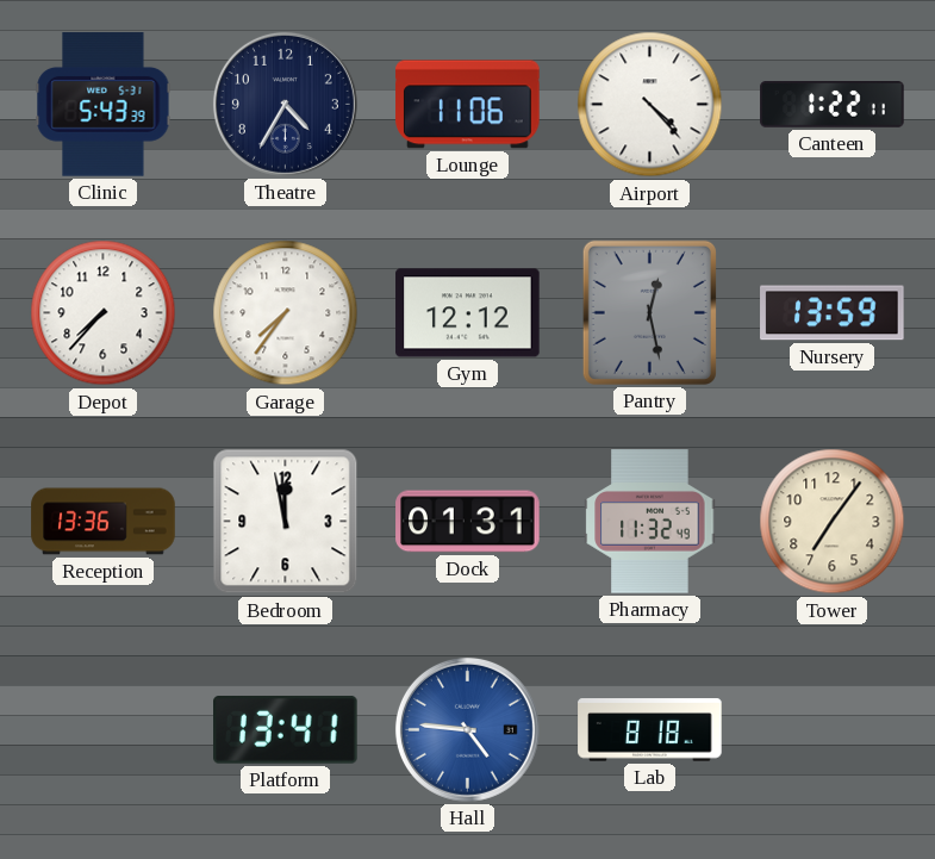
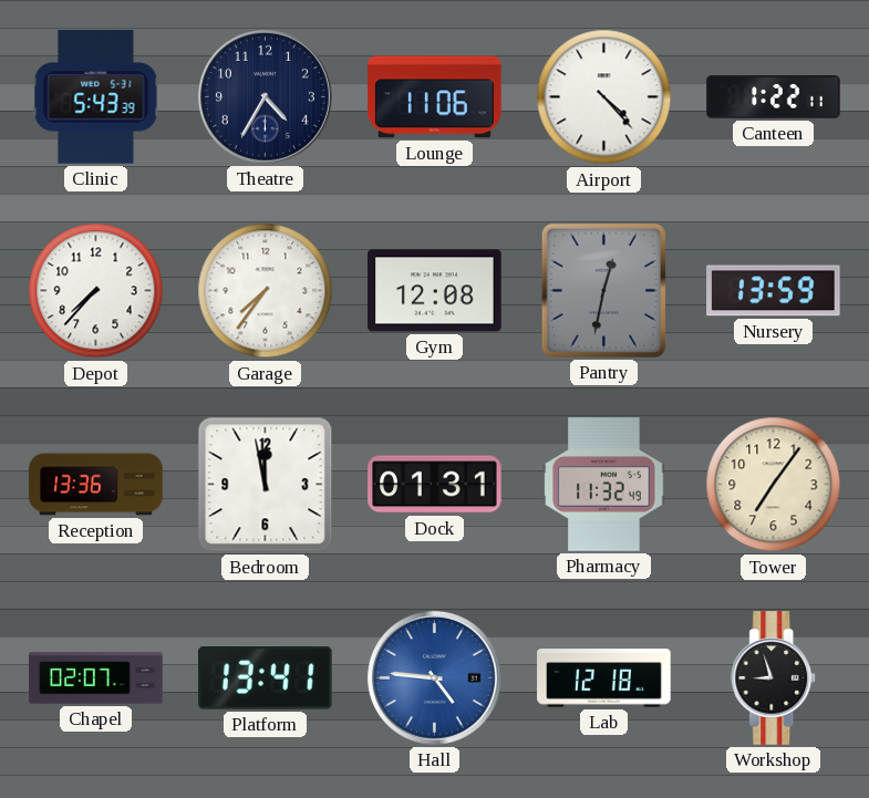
Gym: 12:12 -> 12:08
Pantry: 12:28 -> 12:32
Chapel: none -> 02:07
Lab: 8:18 -> 12:18
Workshop: none -> 8:57
